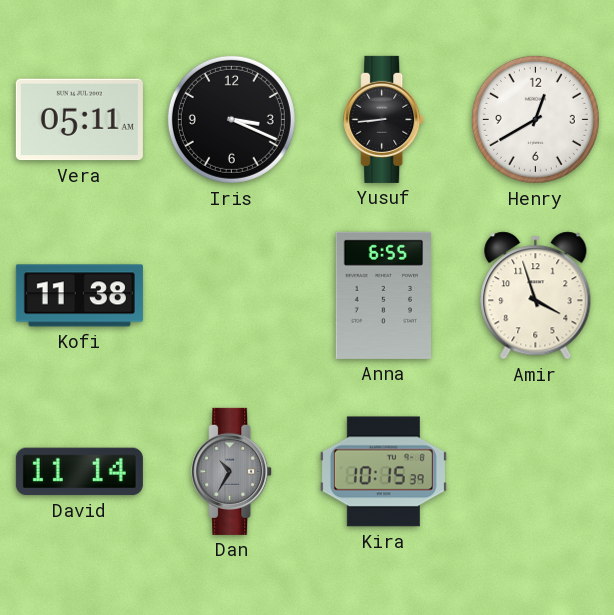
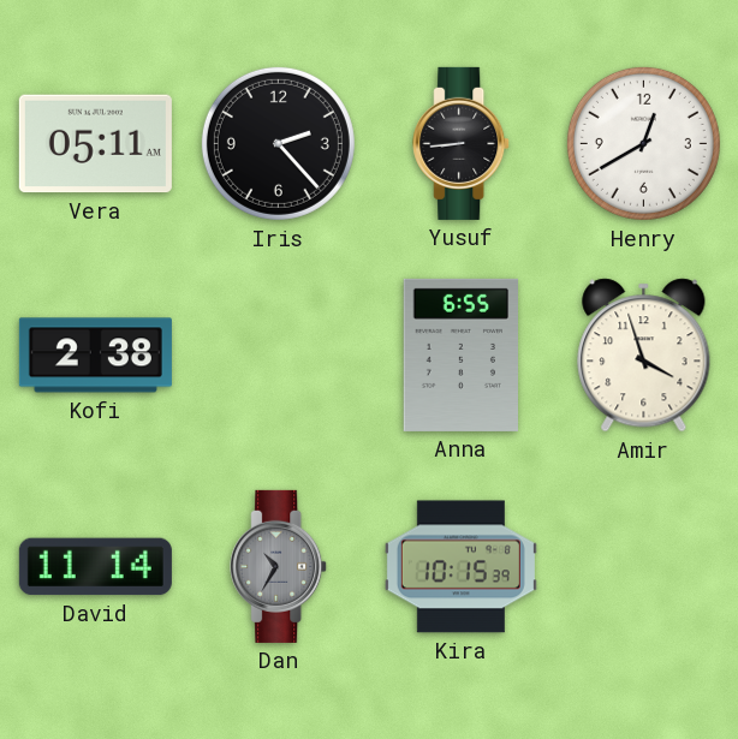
Iris: 3:19 -> 2:23
Kofi: 11:38 -> 2:38
